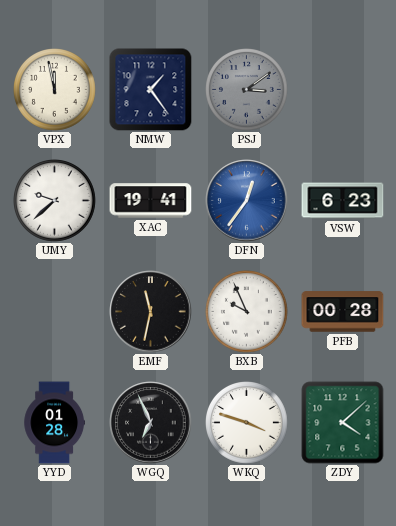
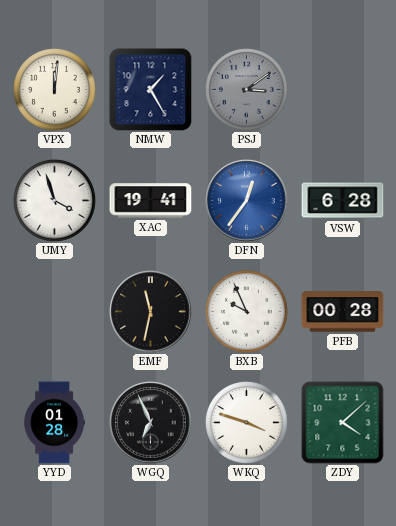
VPX: 11:58 -> 12:01
NMW: 1:24 -> 1:25
UMY: 9:38 -> 3:57
VSW: 6:23 -> 6:28
